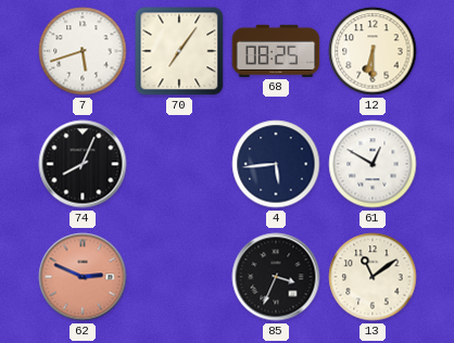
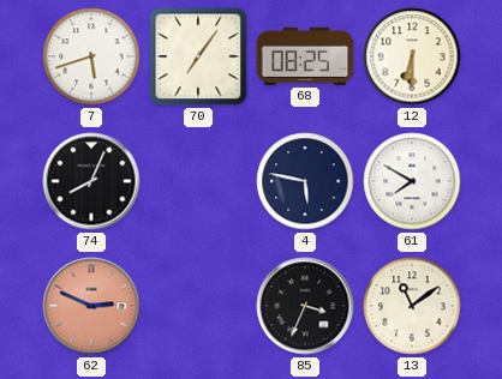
4: 5:44 -> 5:47
61: 12:50 -> 7:50
